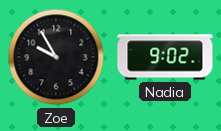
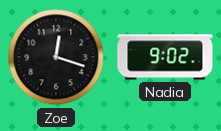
Zoe: 9:55 -> 12:18
